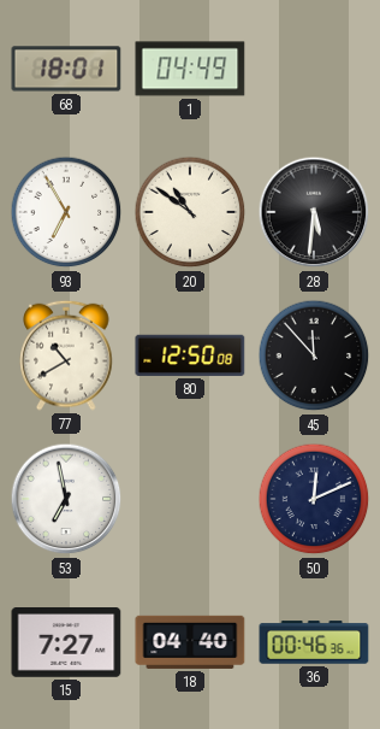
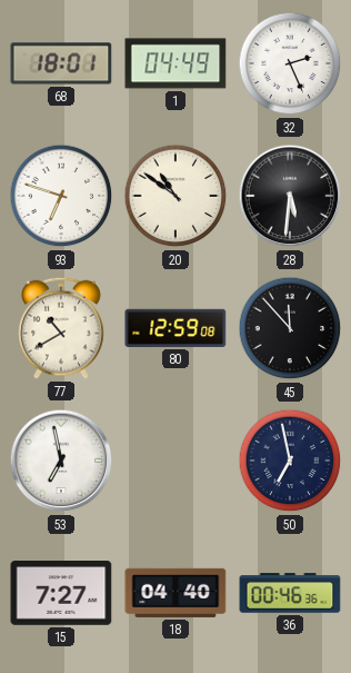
32: none -> 2:26
93: 6:55 -> 6:48
80: 12:50 -> 12:59
50: 12:11 -> 6:58
